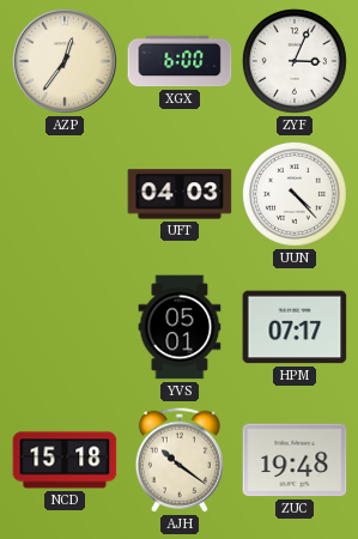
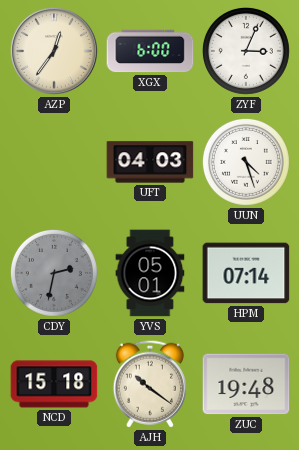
UUN: 4:23 -> 4:27
CDY: none -> 2:32
HPM: 07:17 -> 07:14
